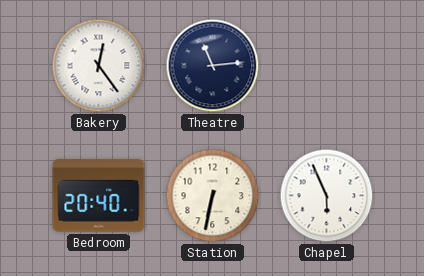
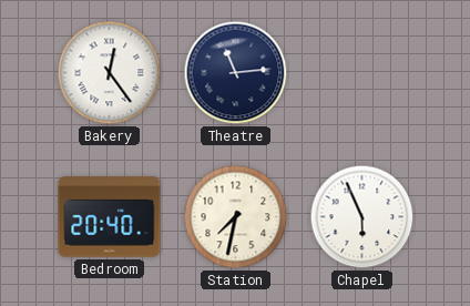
Station: 6:32 -> 7:32
